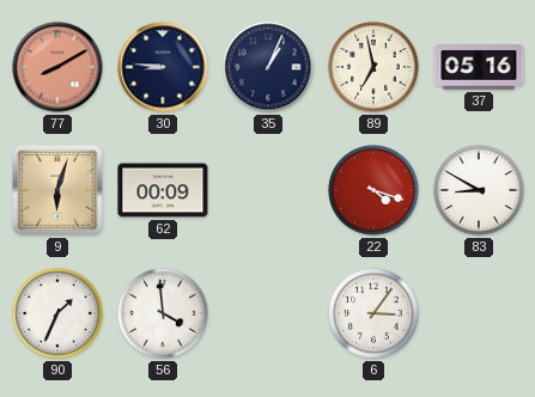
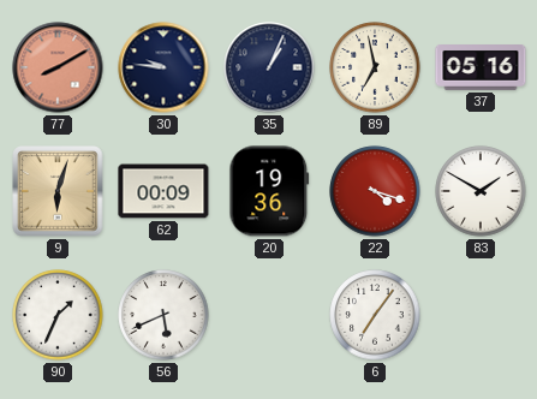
30: 8:46 -> 9:46
20: none -> 19:36
83: 8:50 -> 1:50
56: 3:59 -> 5:41
6: 3:06 -> 7:06
